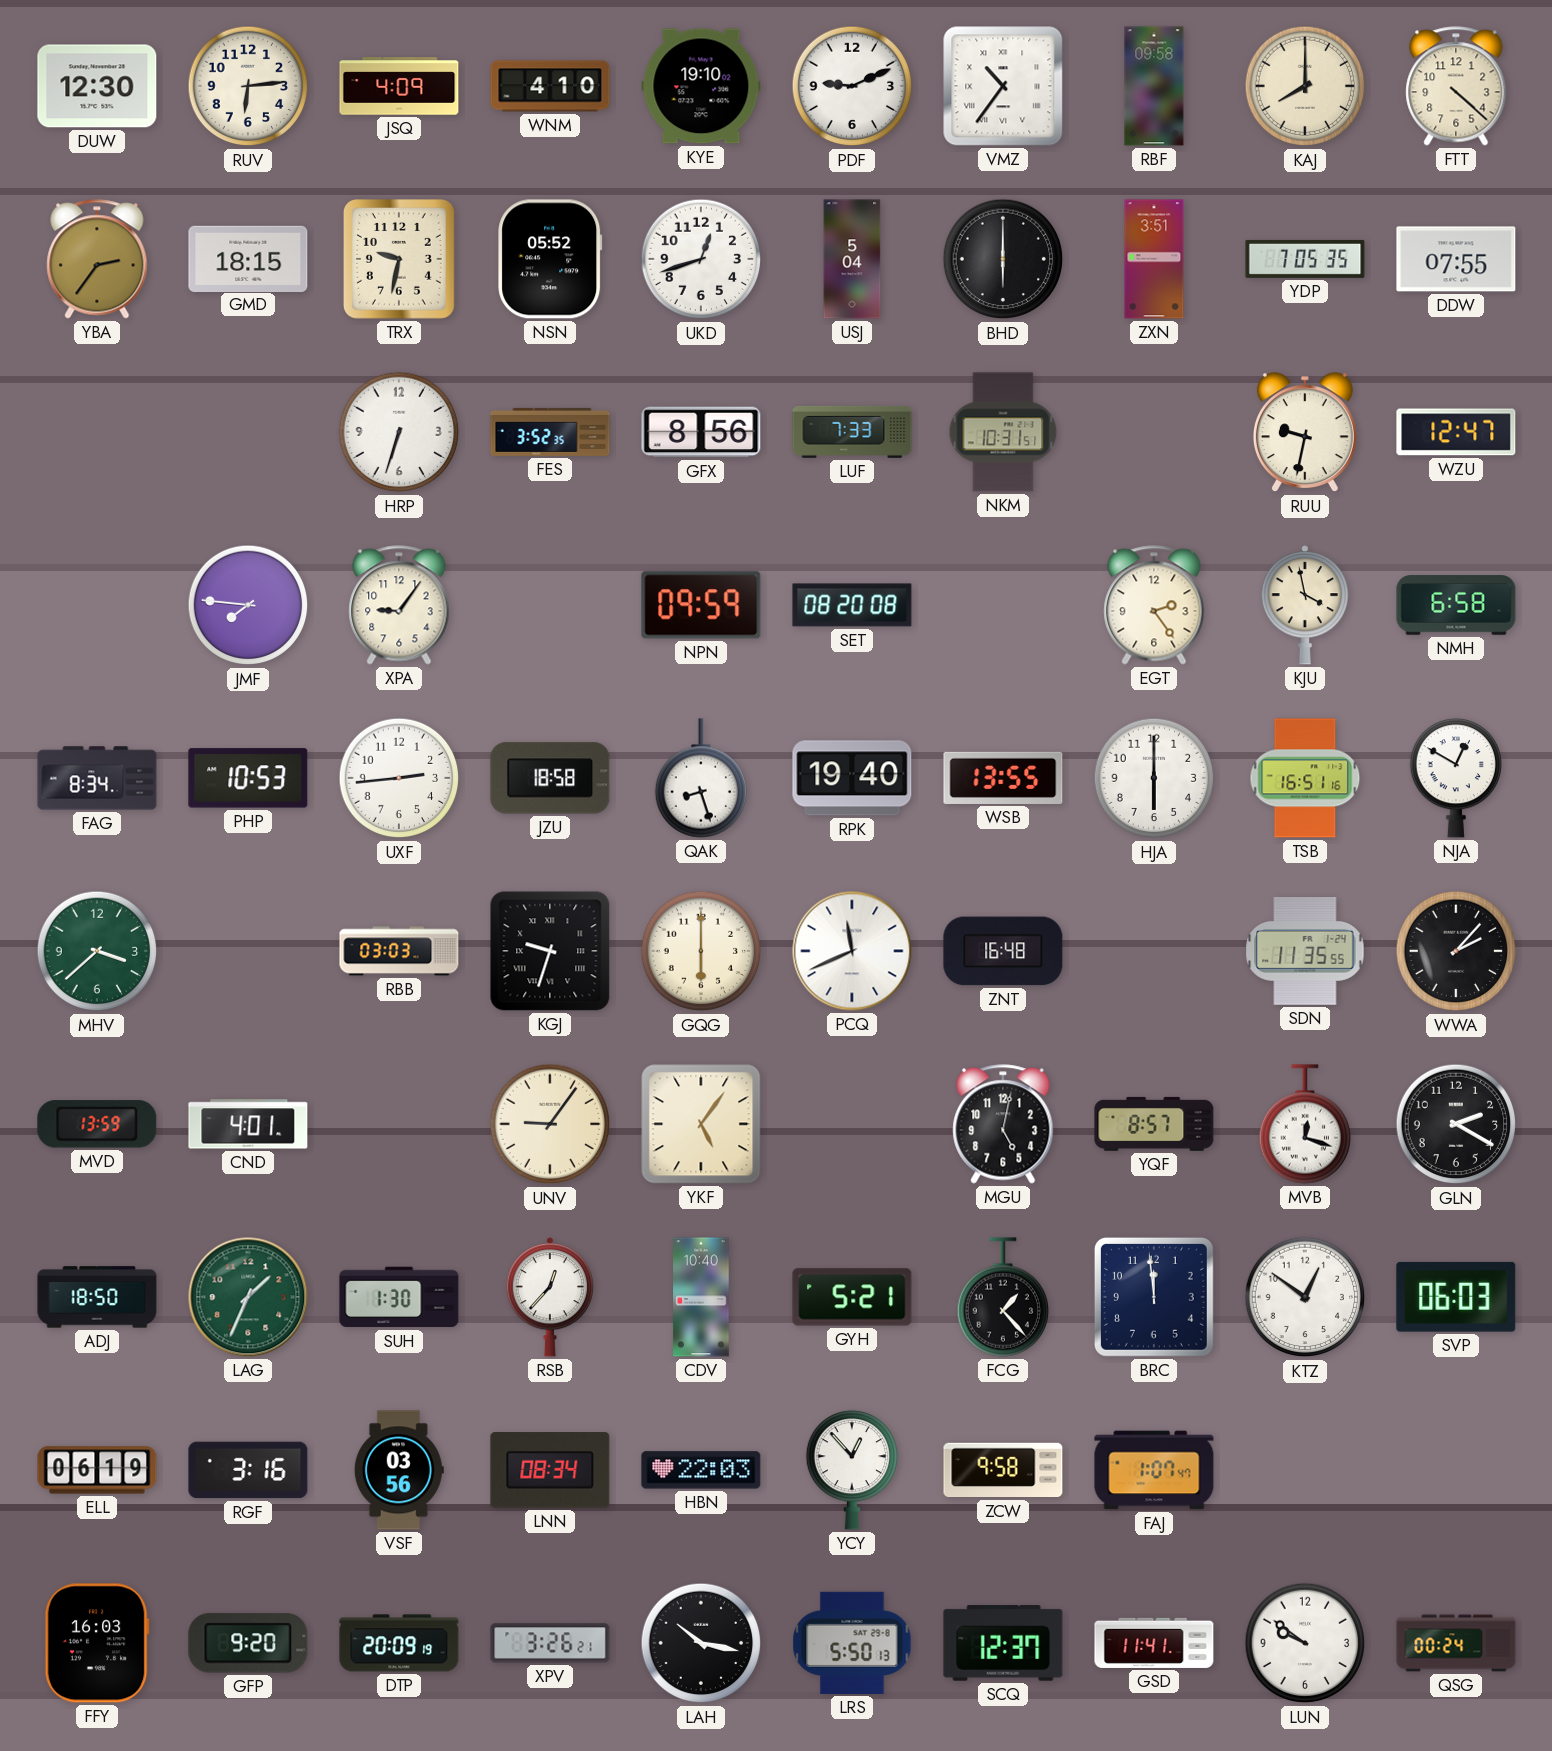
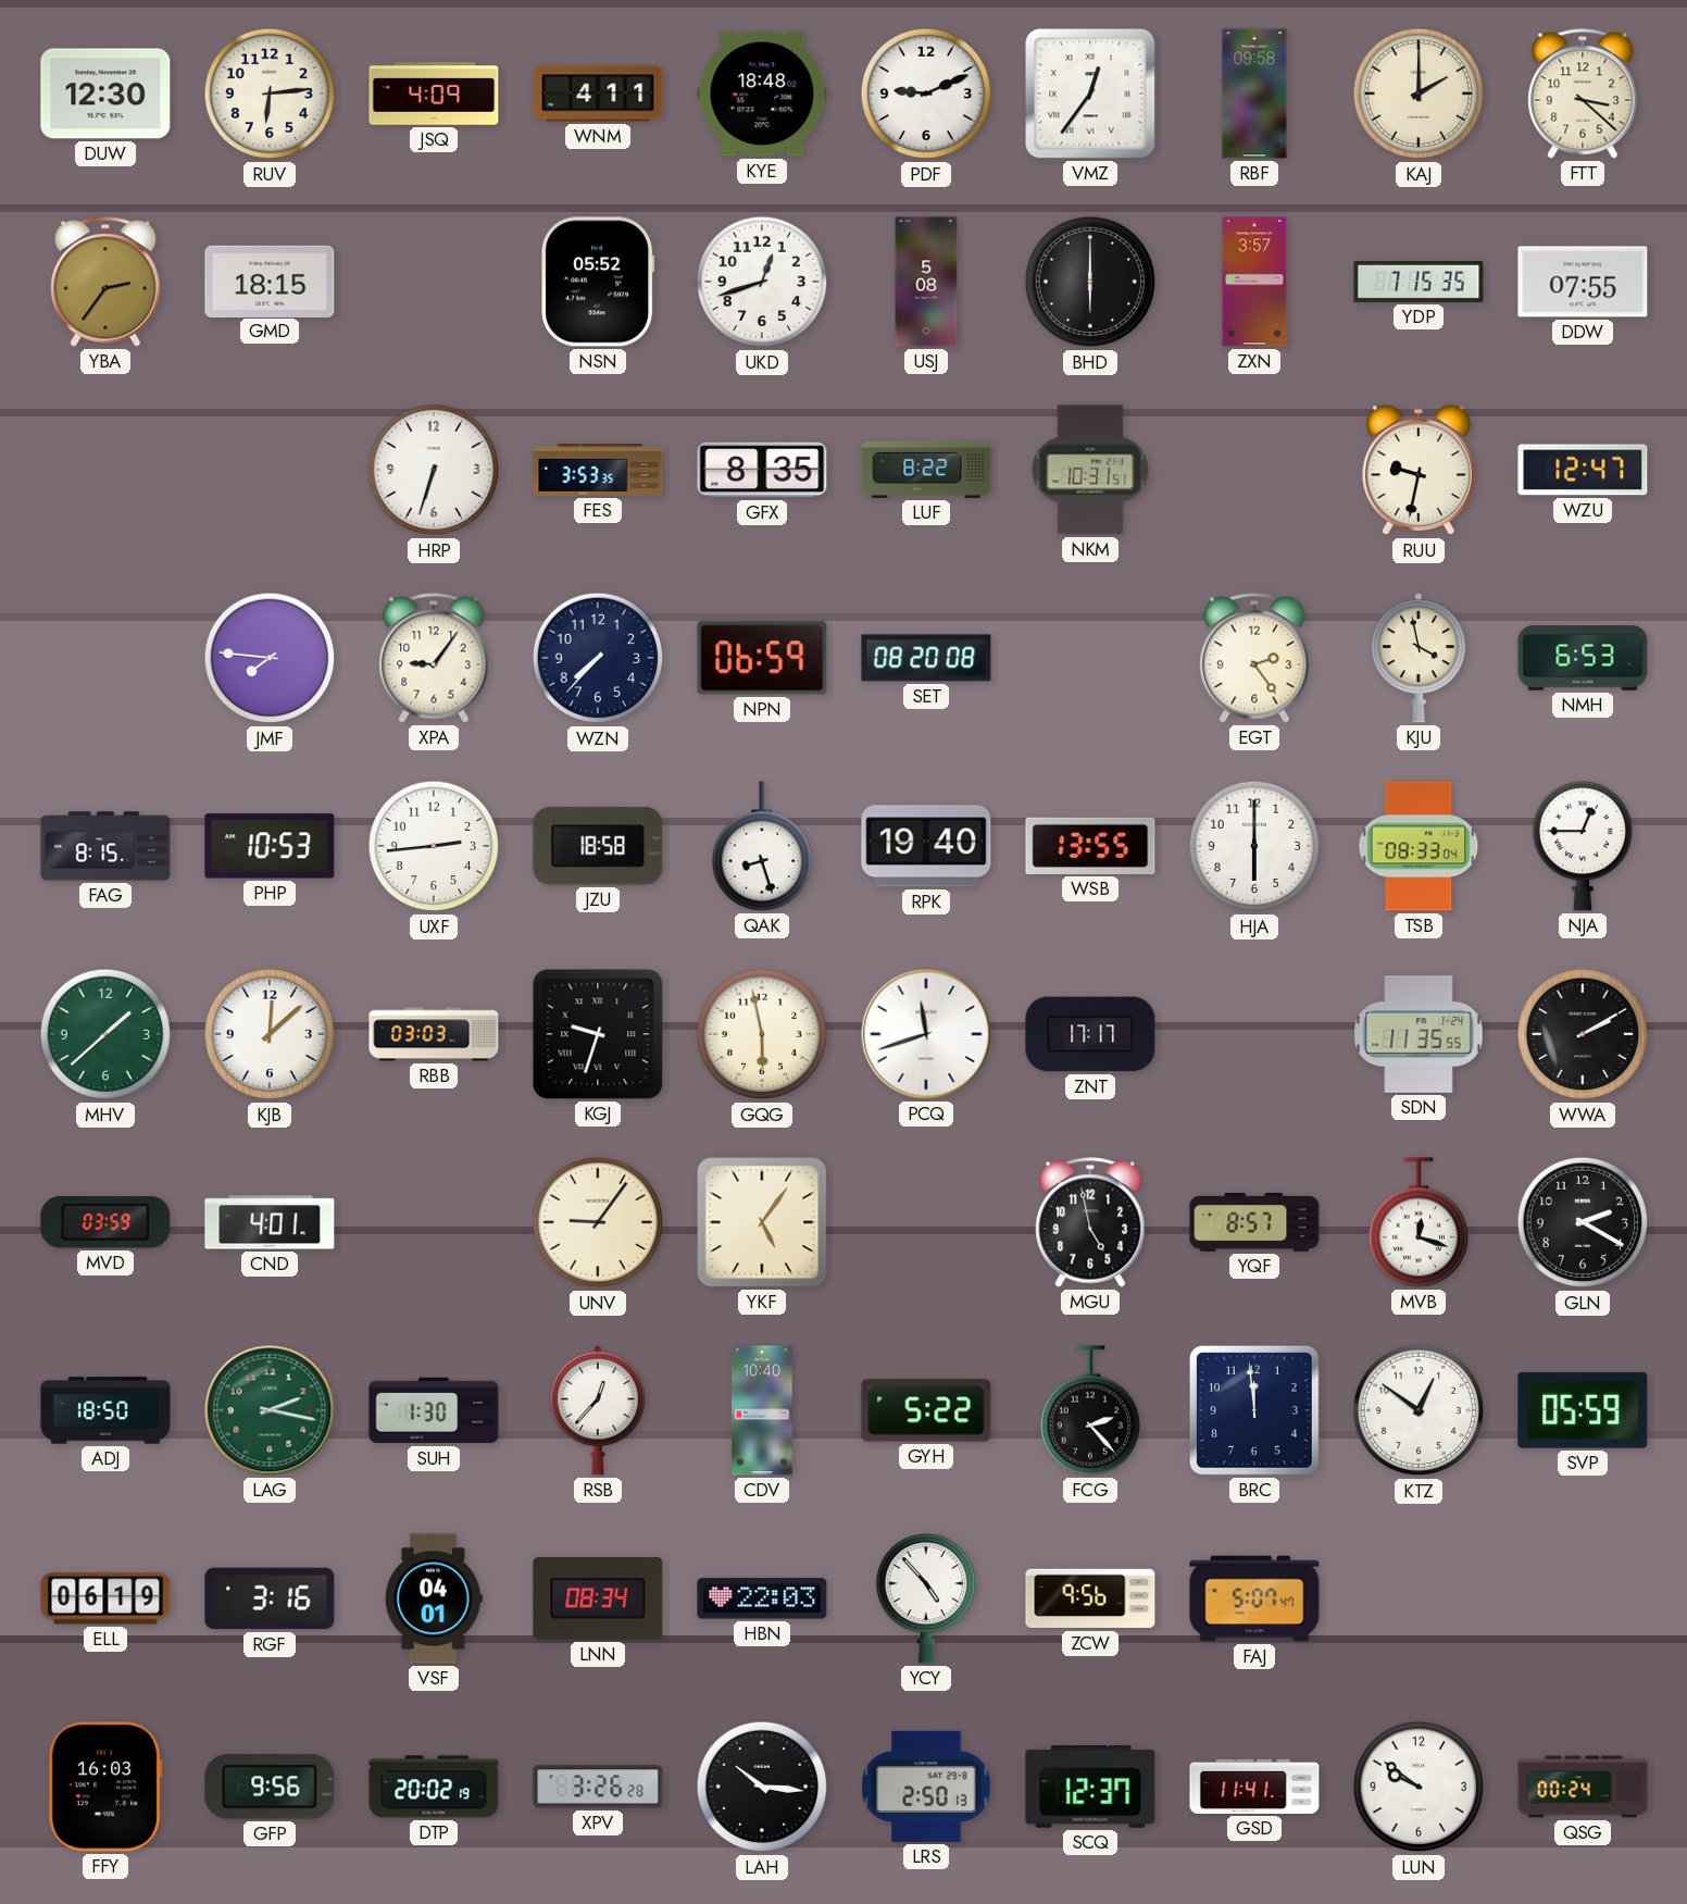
WNM: 4:10 -> 4:11
KYE: 19:10 -> 18:48
VMZ: 10:36 -> 12:36
KAJ: 8:00 -> 2:00
FTT: 4:22 -> 3:22
TRX: 9:32 -> none
USJ: 5:04 -> 5:08
ZXN: 3:51 -> 3:57
YDP: 7:05 -> 7:15
FES: 3:52 -> 3:53
GFX: 8:56 -> 8:35
LUF: 7:33 -> 8:22
WZN: none -> 7:37
NPN: 09:59 -> 06:59
NMH: 6:58 -> 6:53
FAG: 8:34 -> 8:15
TSB: 16:51 -> 08:33
NJA: 12:50 -> 12:45
MHV: 3:38 -> 1:38
KJB: none -> 12:08
GQG: 6:00 -> 5:58
PCQ: 11:41 -> 11:42
ZNT: 16:48 -> 17:17
WWA: 2:07 -> 2:10
MVD: 13:59 -> 03:59
MGU: 5:02 -> 4:58
LAG: 1:34 -> 2:17
GYH: 5:21 -> 5:22
FCG: 1:23 -> 2:23
SVP: 06:03 -> 05:59
VSF: 03:56 -> 04:01
YCY: 12:53 -> 4:53
ZCW: 9:58 -> 9:56
FAJ: 1:07 -> 5:07
GFP: 9:20 -> 9:56
DTP: 20:09 -> 20:02
XPV: 3:26:21 -> 3:26:28
LAH: 10:17 -> 10:16
LRS: 5:50 -> 2:50
